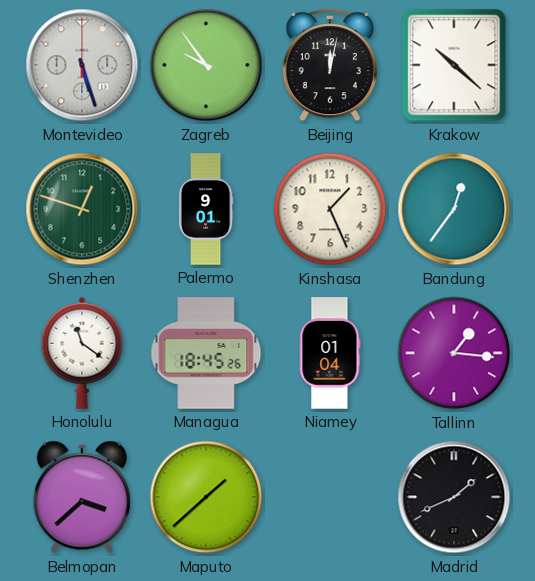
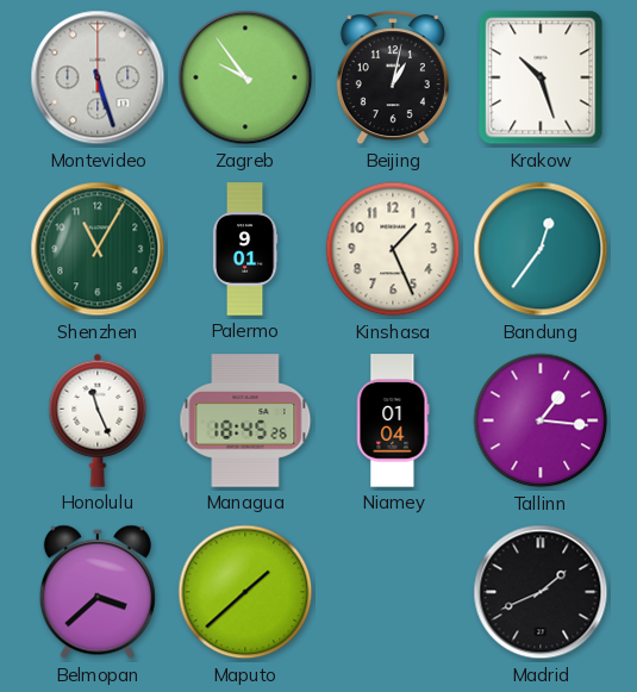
Beijing: 12:02 -> 1:02
Krakow: 10:22 -> 10:27
Shenzhen: 12:48 -> 11:05
Honolulu: 11:21 -> 11:26
